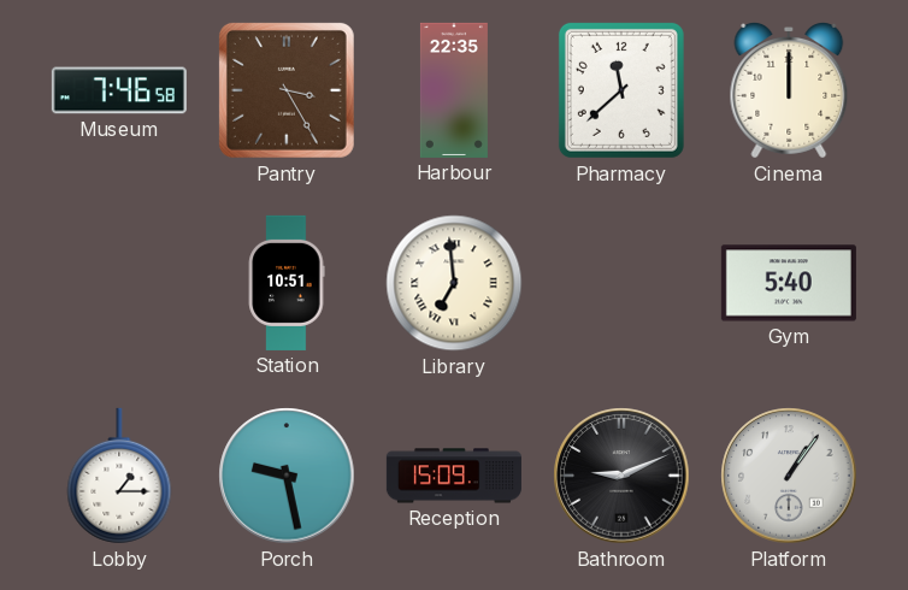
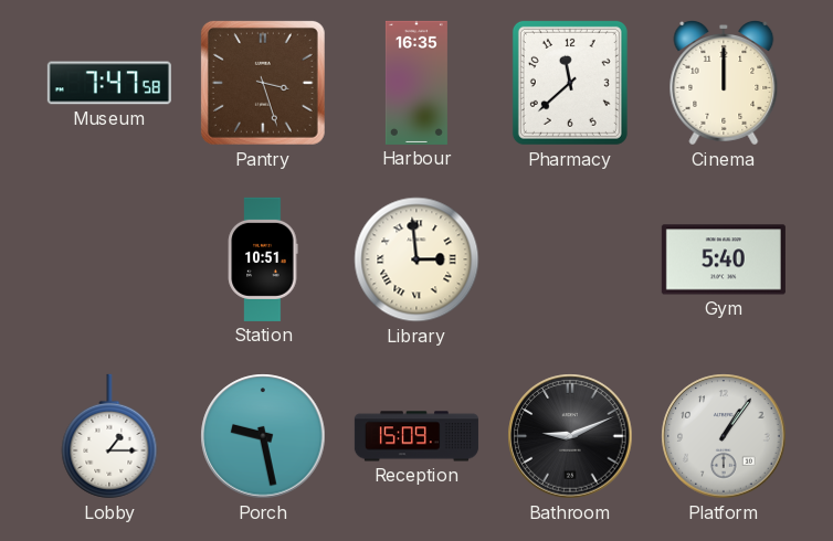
Museum: 7:46 -> 7:47
Pantry: 3:25 -> 3:27
Harbour: 22:35 -> 16:35
Library: 6:59 -> 2:59
